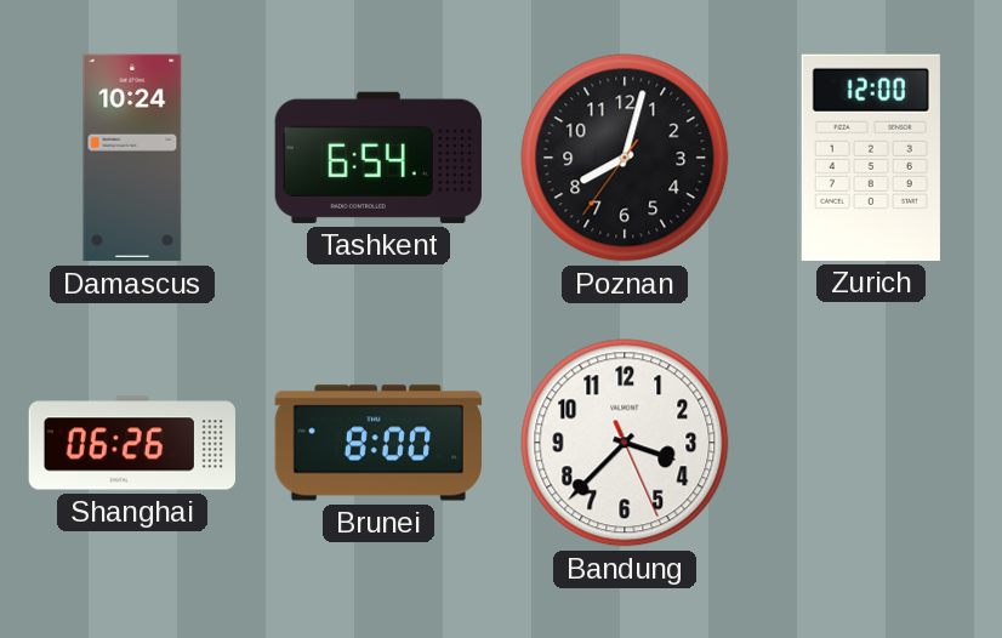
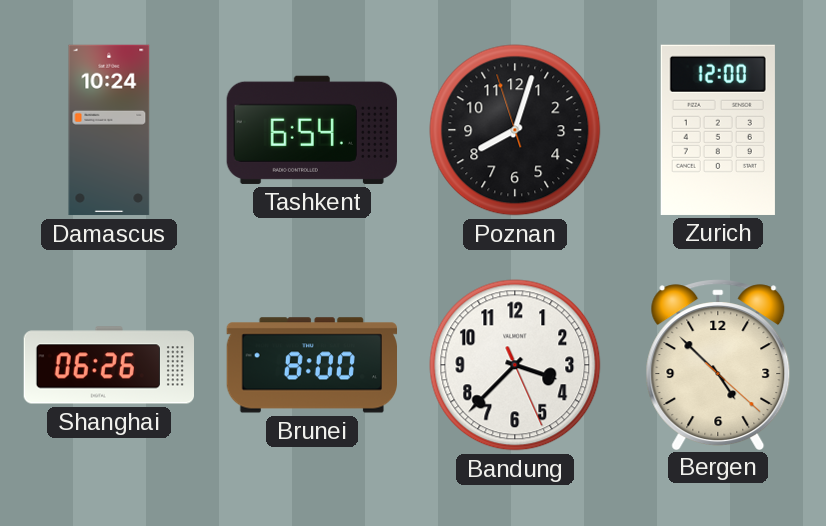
Poznan: 8:02:36 -> 8:02:57
Bergen: none -> 4:52
